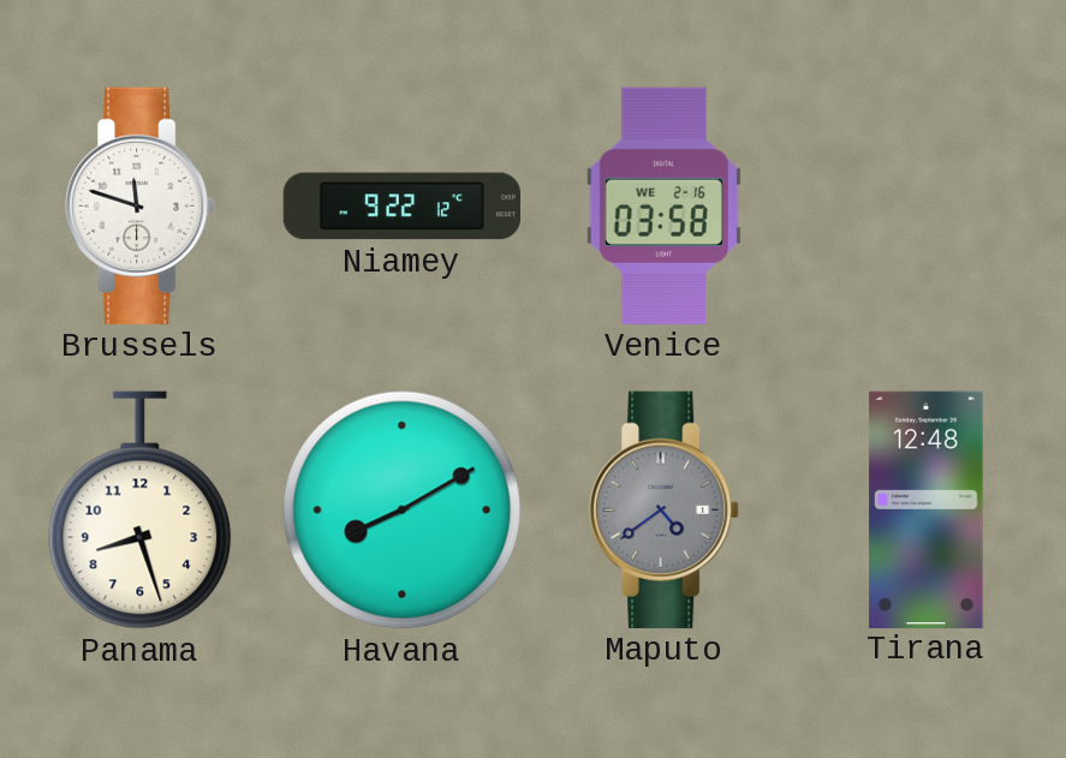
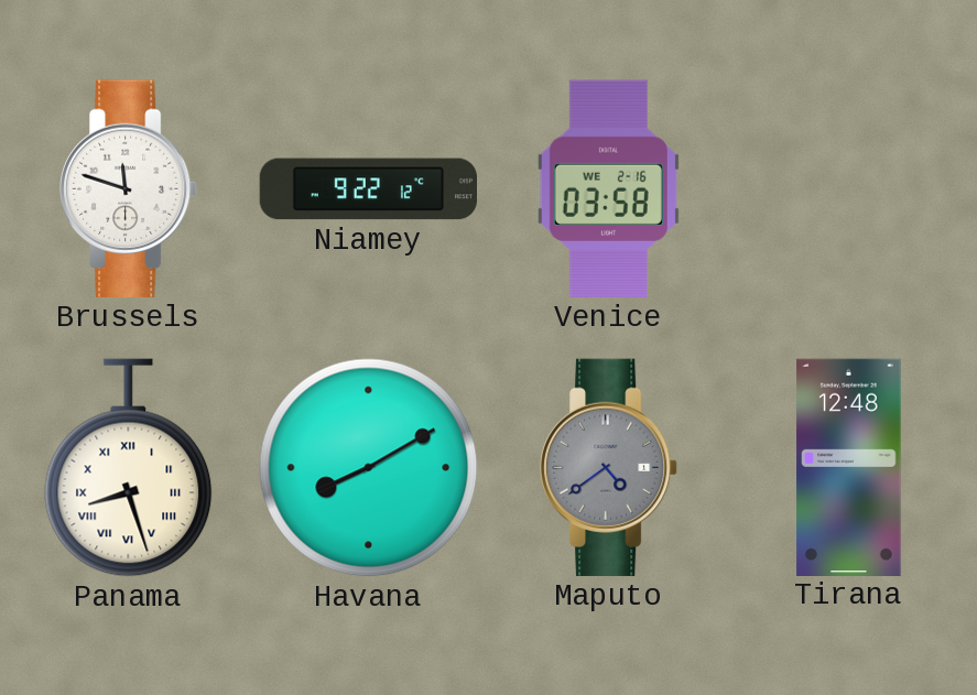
Panama numerals: Arabic -> Roman
